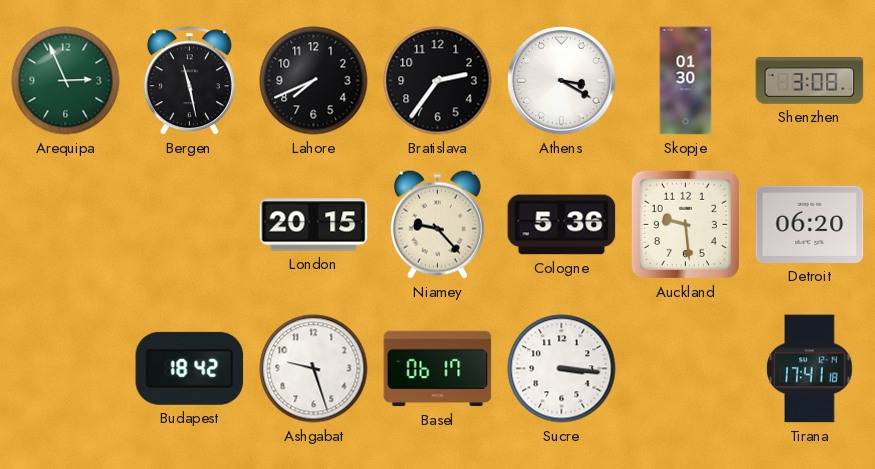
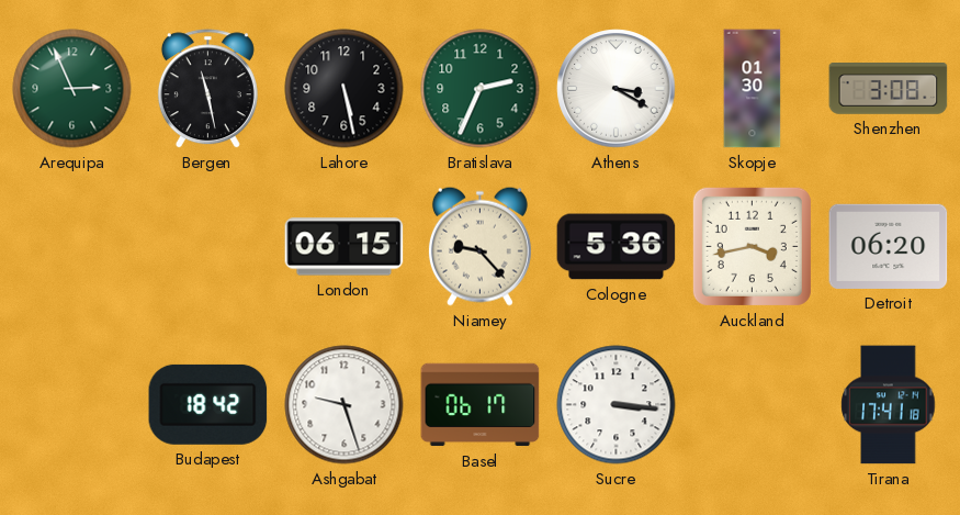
Lahore: 7:41 -> 5:28
Bratislava: 2:36 -> 2:34
Bratislava dial: black -> green
London: 20:15 -> 06:15
Auckland: 9:29 -> 3:43
